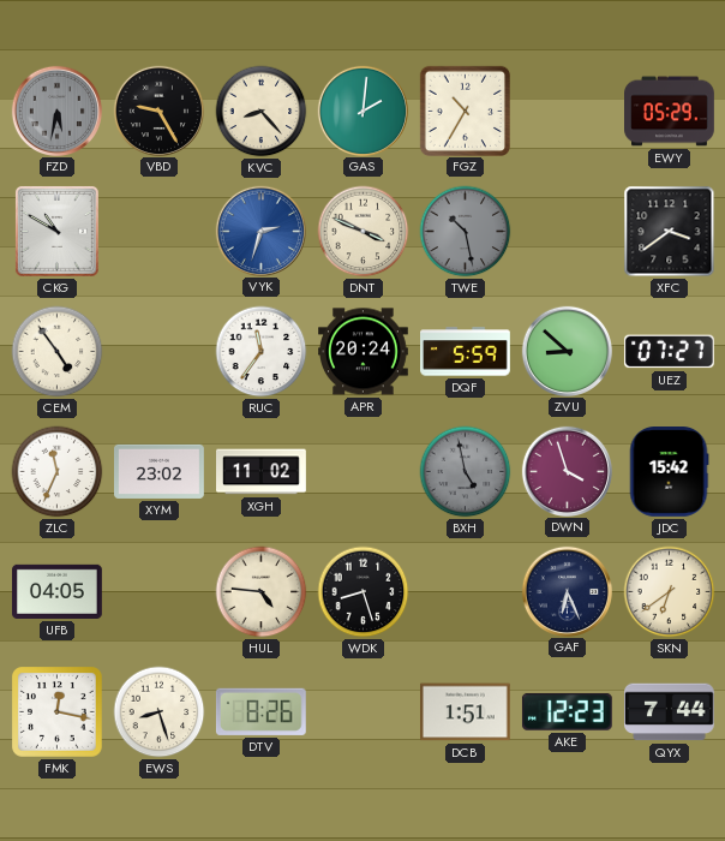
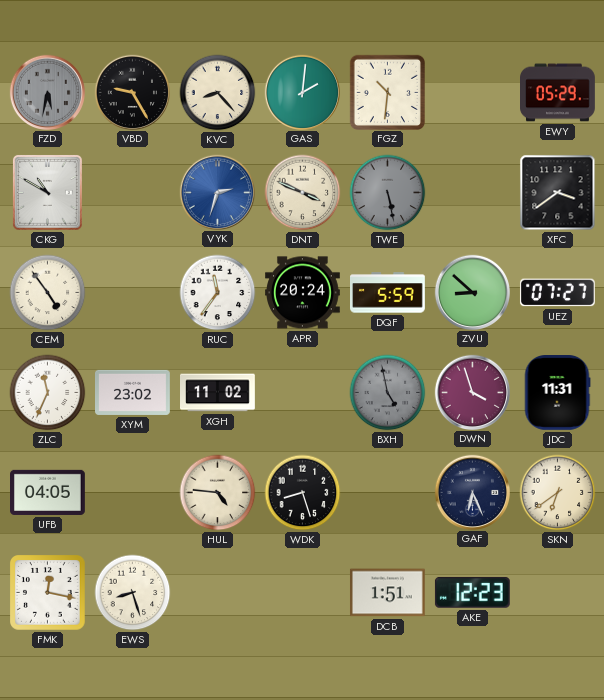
FGZ: 10:35 -> 10:31
TWE: 10:28 -> 5:28
JDC: 15:42 -> 11:31
DTV: 8:26 -> none
QYX: 7:44 -> none
